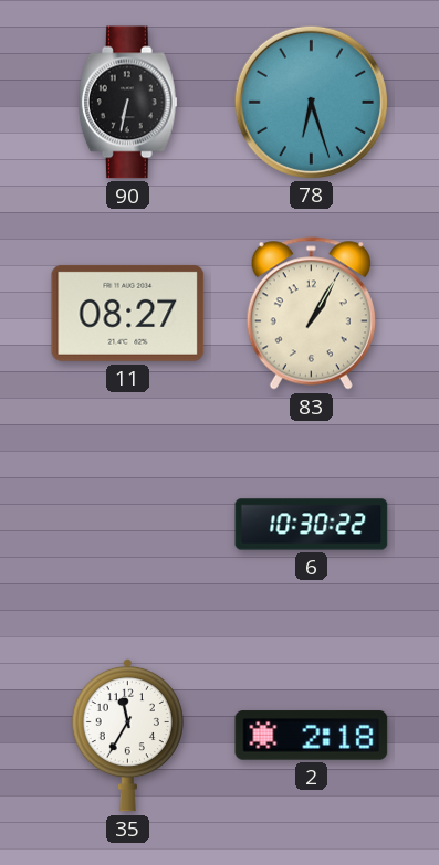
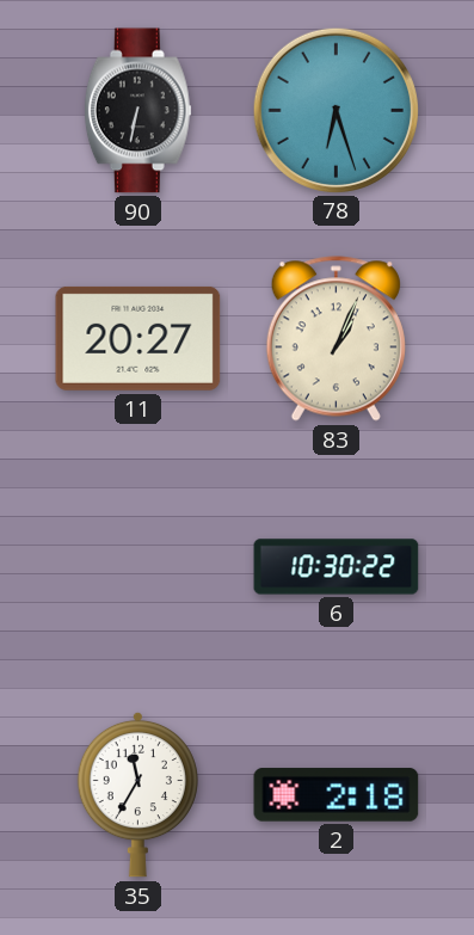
11: 08:27 -> 20:27
83: 1:05 -> 1:04
